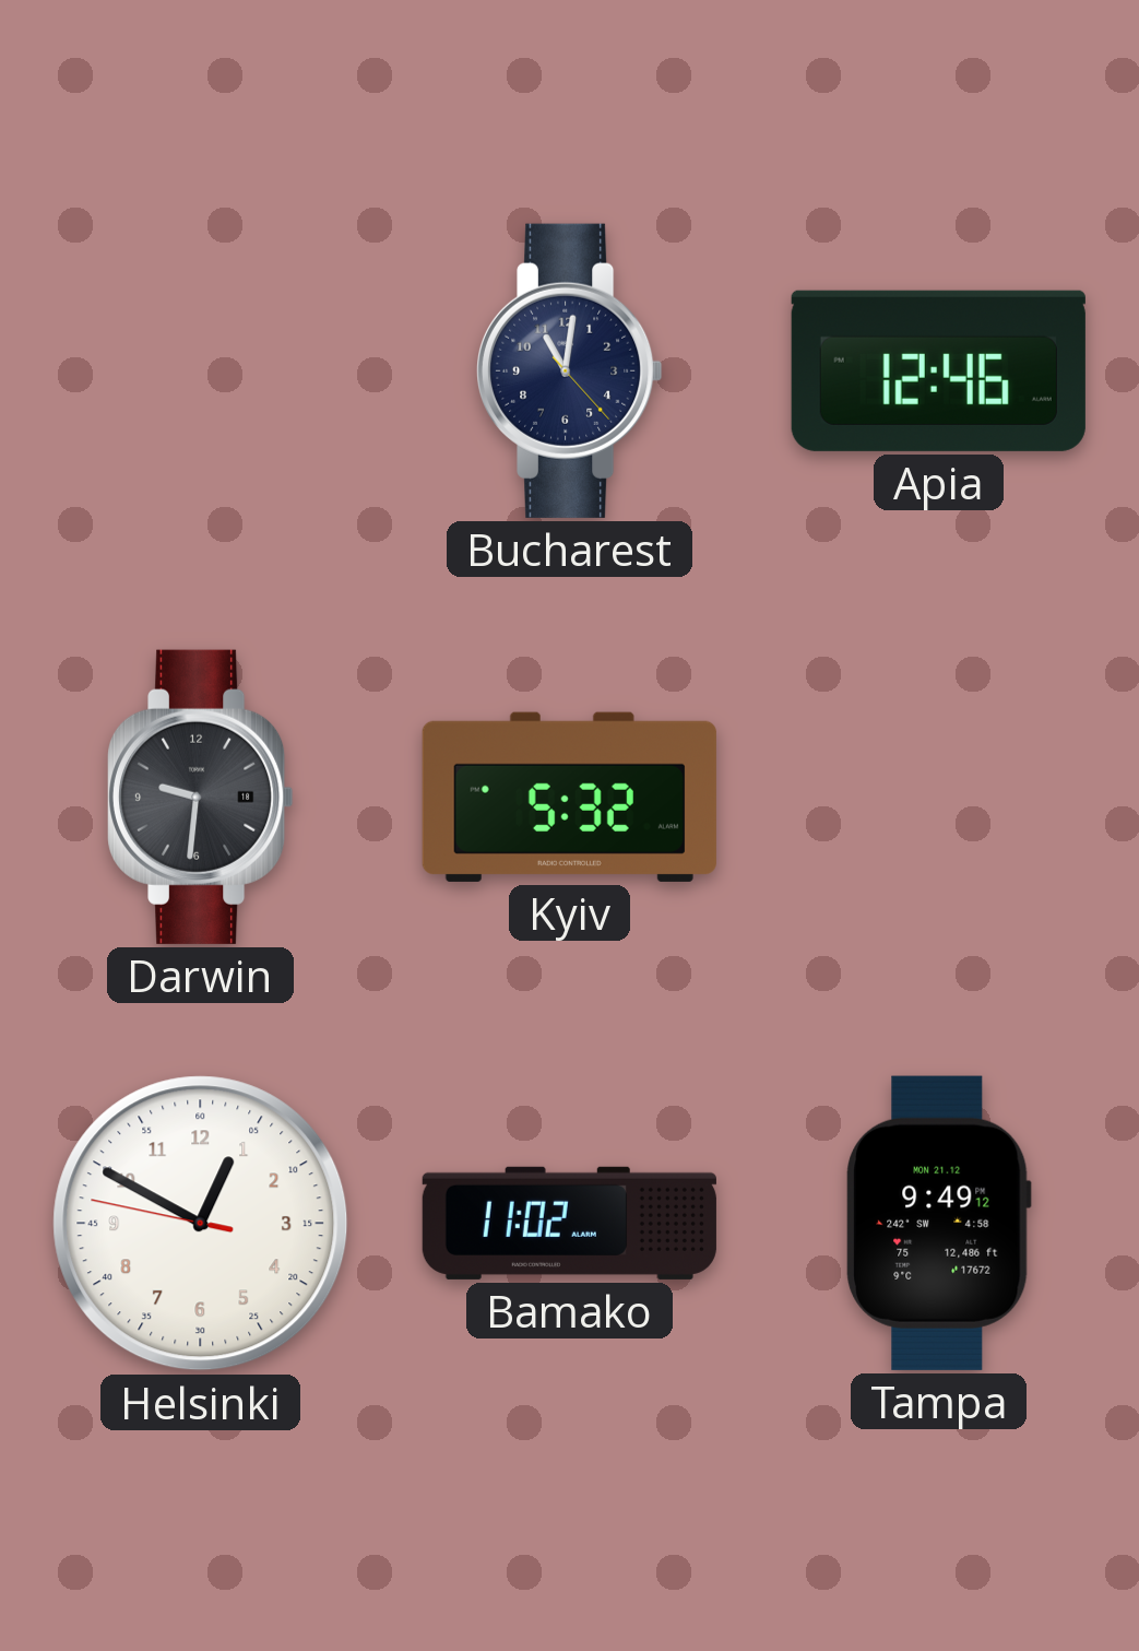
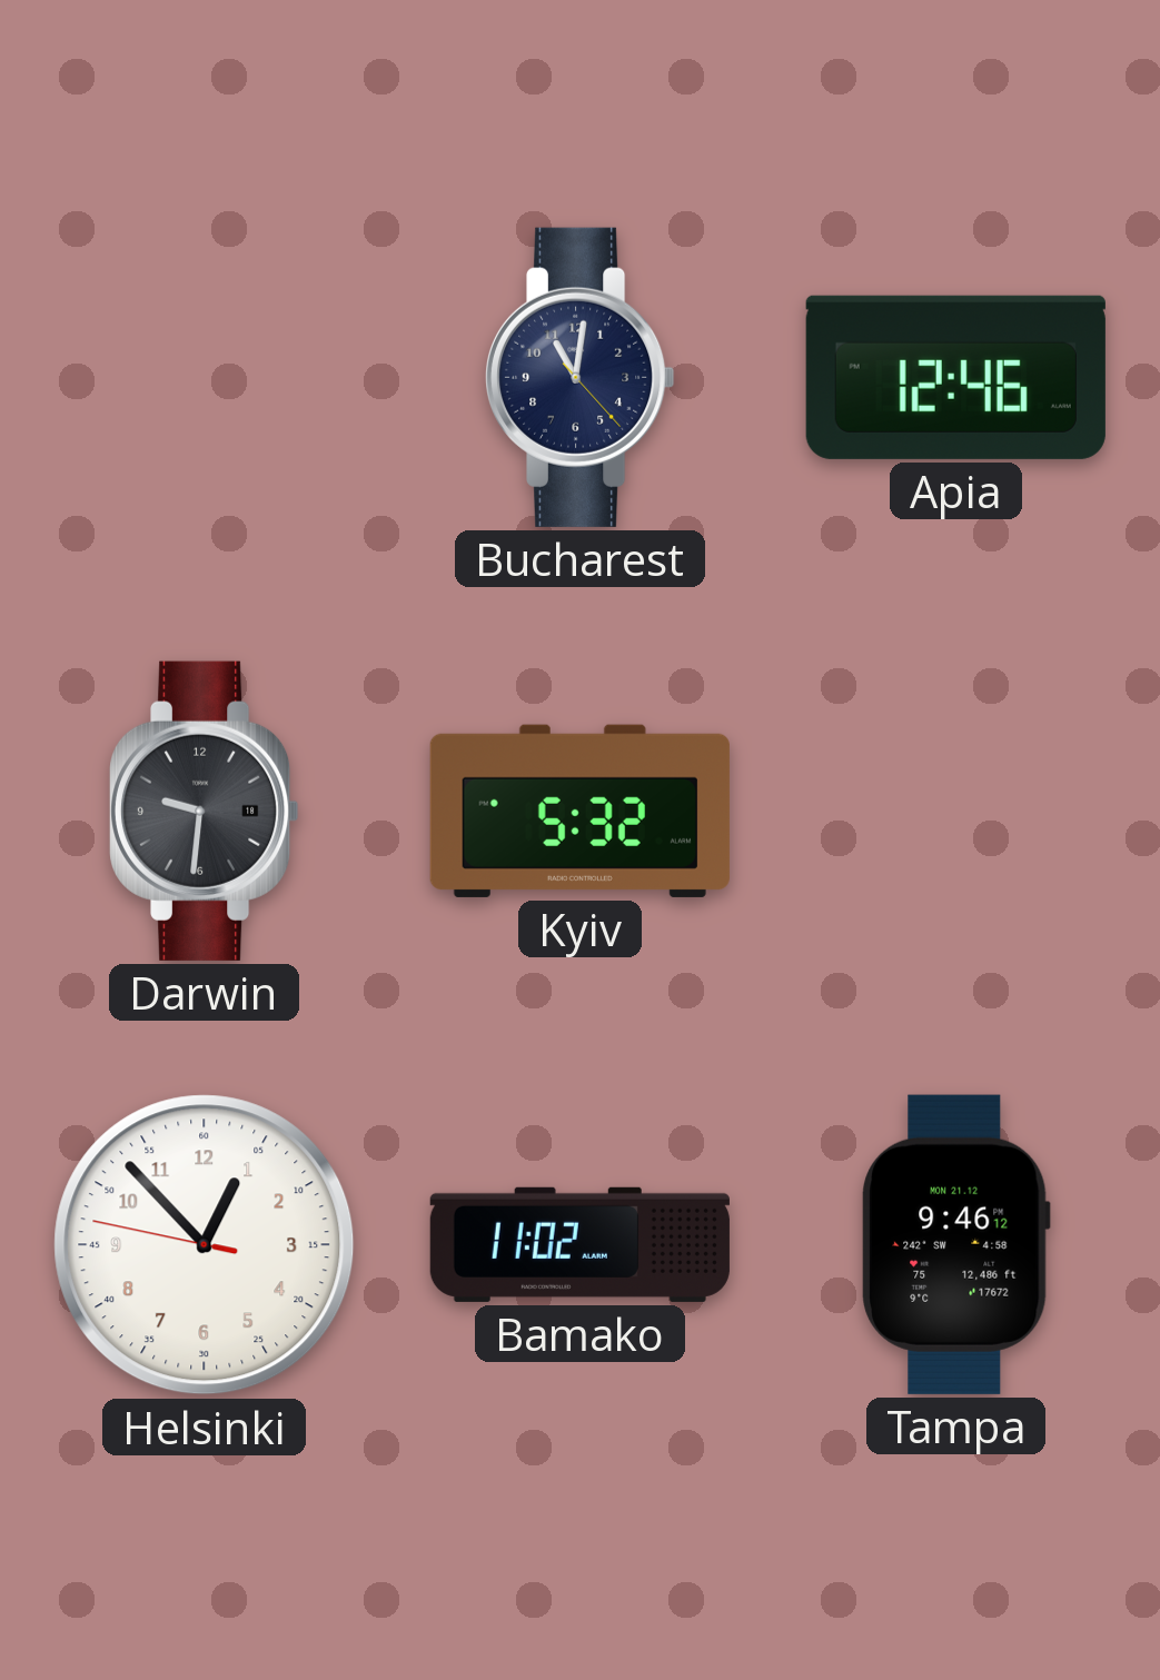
Helsinki: 12:49 -> 12:52
Tampa: 9:49 -> 9:46
